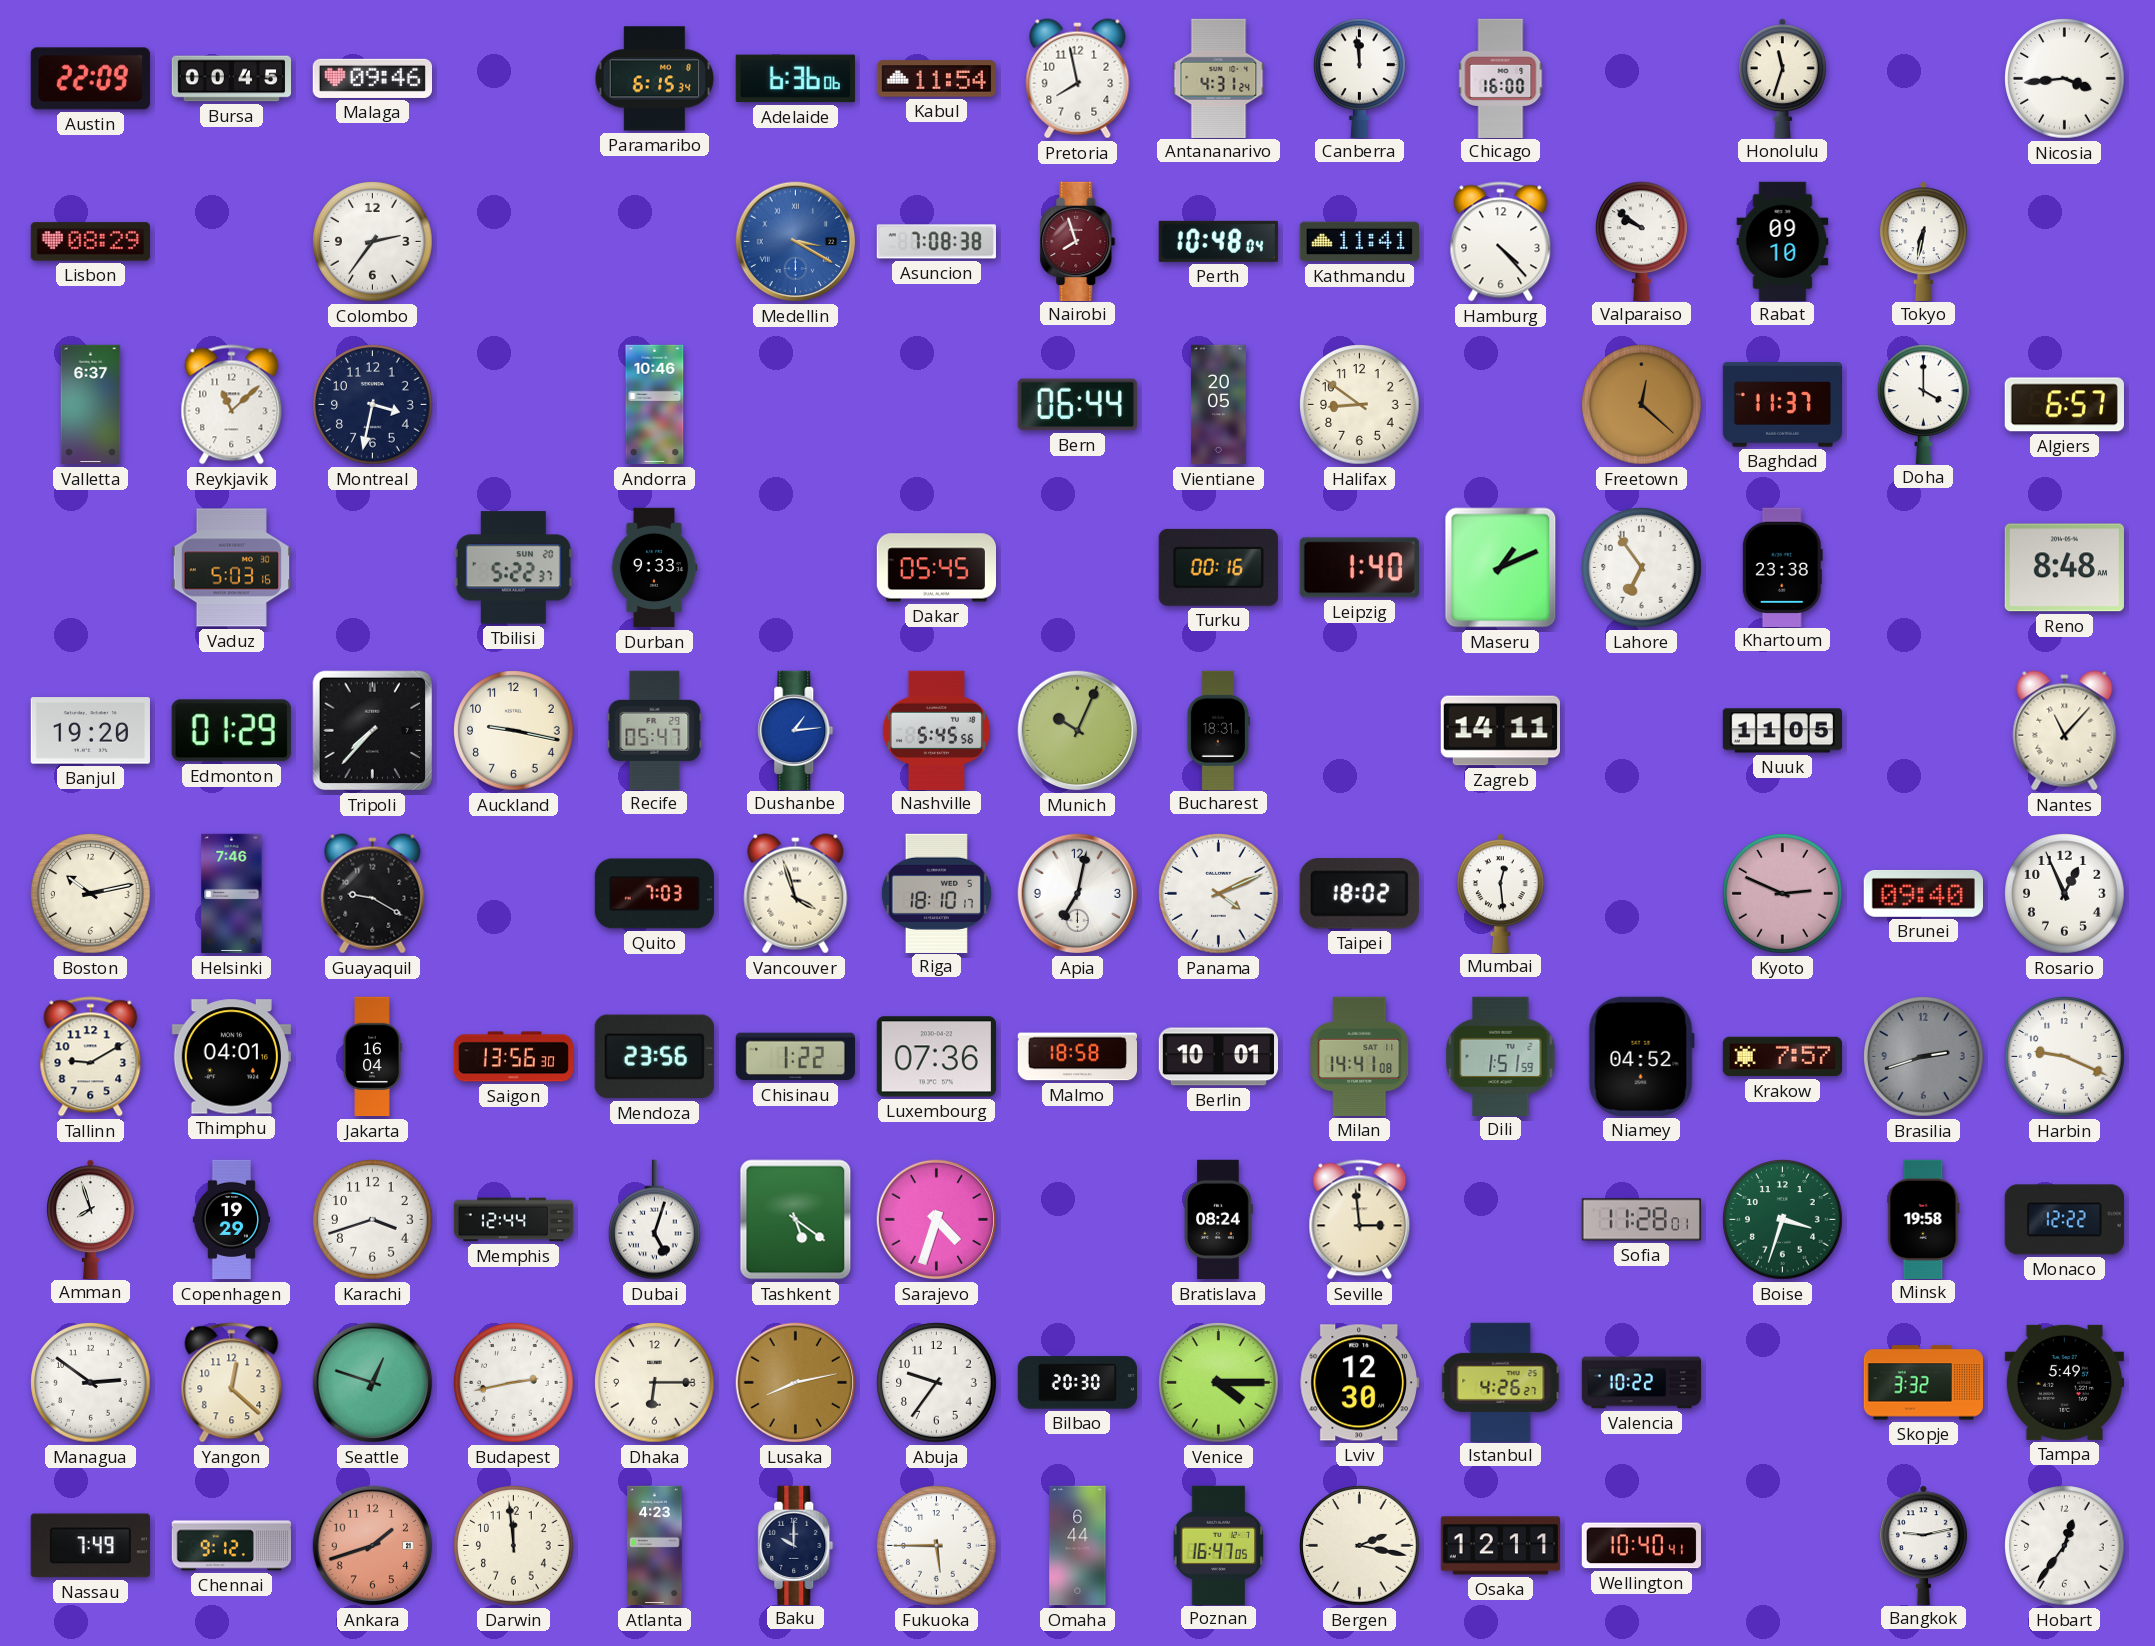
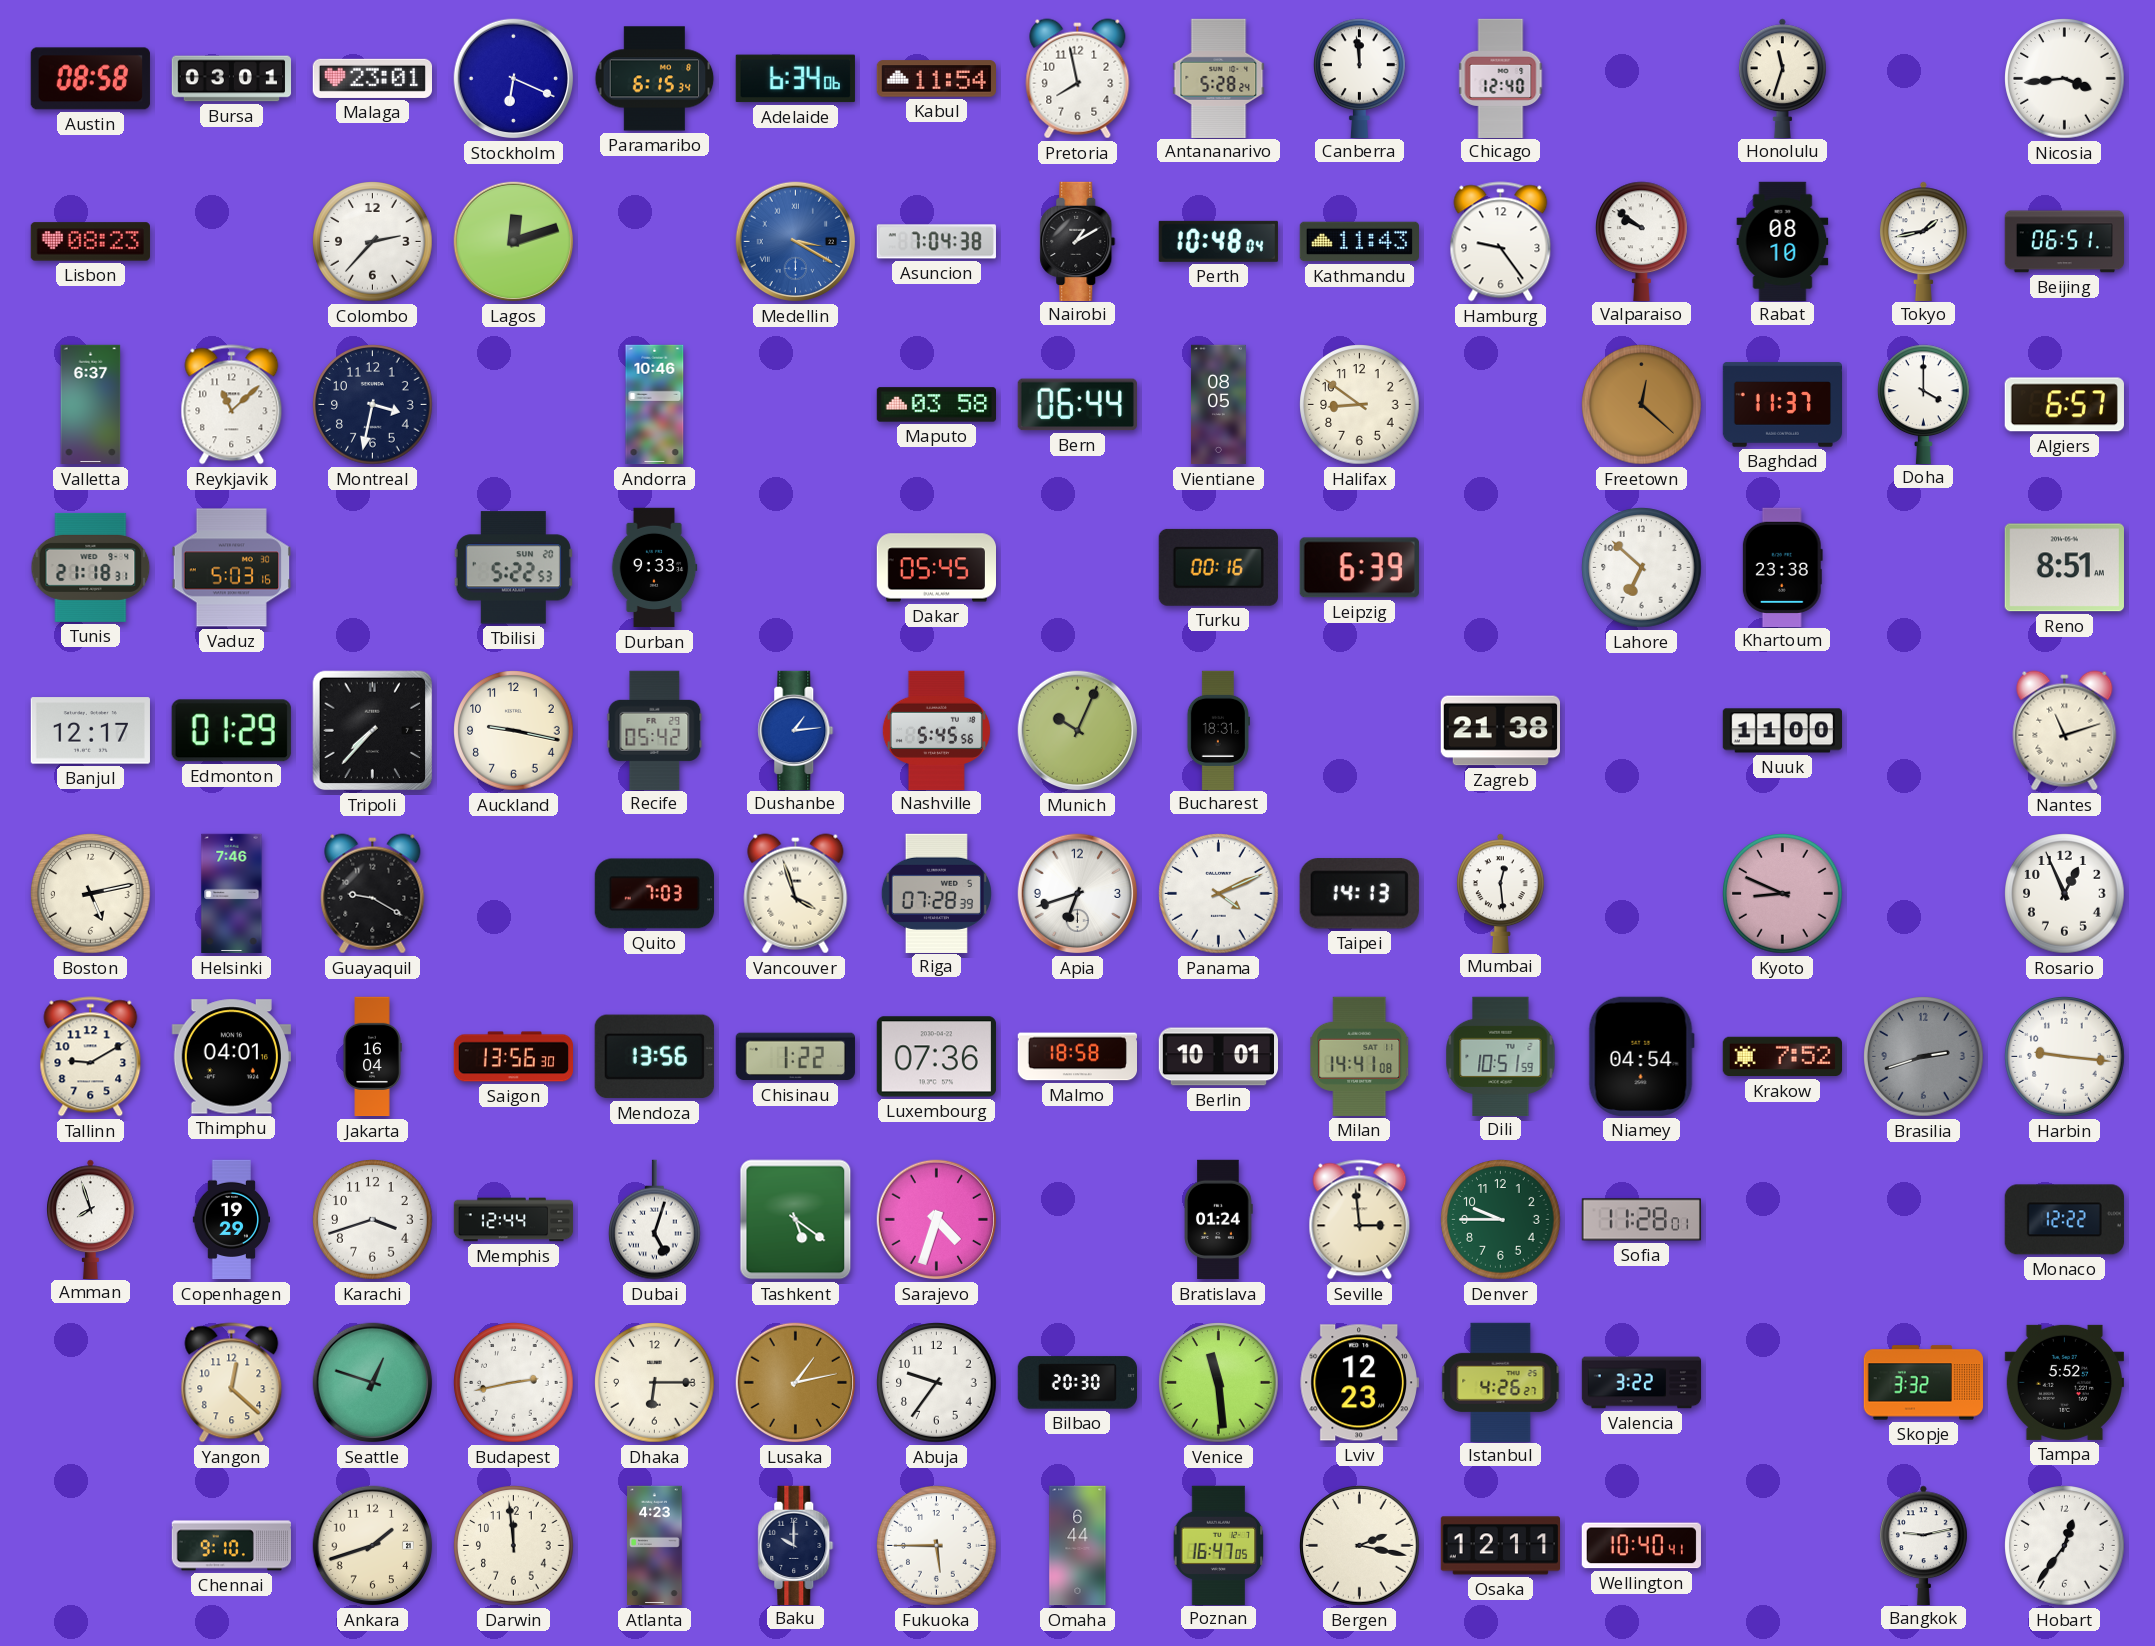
Austin: 22:09 -> 08:58
Bursa: 00:45 -> 03:01
Malaga: 09:46 -> 23:01
Stockholm: none -> 6:19
Adelaide: 6:36 -> 6:34
Antananarivo: 4:31 -> 5:28
Chicago: 16:00 -> 12:40
Lisbon: 08:29 -> 08:23
Colombo: 2:36 -> 2:37
Lagos: none -> 12:12
Asuncion: 7:08 -> 7:04
Nairobi: 7:57 -> 1:10
Nairobi dial: burgundy -> black
Kathmandu: 11:41 -> 11:43
Hamburg: 4:23 -> 9:24
Rabat: 09:10 -> 08:10
Tokyo: 6:32 -> 1:43
Beijing: none -> 06:51
Maputo: none -> 03:58
Vientiane: 20:05 -> 08:05
Tunis: none -> 21:18
Tbilisi: 5:22:37 -> 5:22:53
Leipzig: 1:40 -> 6:39
Maseru: 1:11 -> none
Lahore: 6:54 -> 6:52
Reno: 8:48 -> 8:51
Banjul: 19:20 -> 12:17
Recife: 05:47 -> 05:42
Zagreb: 14:11 -> 21:38
Nuuk: 11:05 -> 11:00
Nantes: 11:07 -> 11:12
Boston: 10:13 -> 5:13
Riga: 18:10 -> 07:28
Apia: 7:02 -> 6:42
Taipei: 18:02 -> 14:13
Kyoto: 2:49 -> 8:49
Brunei: 09:40 -> none
Mendoza: 23:56 -> 13:56
Dili: 1:51 -> 10:51
Niamey: 04:52 -> 04:54
Krakow: 7:57 -> 7:52
Harbin: 9:19 -> 9:16
Bratislava: 08:24 -> 01:24
Denver: none -> 9:45
Boise: 3:33 -> none
Minsk: 19:58 -> none
Managua: 2:51 -> none
Lusaka: 8:13 -> 1:13
Venice: 4:15 -> 11:29
Lviv: 12:30 -> 12:23
Valencia: 10:22 -> 3:22
Tampa: 5:49 -> 5:52
Nassau: 7:49 -> none
Chennai: 9:12 -> 9:10
Ankara dial: salmon -> cream
